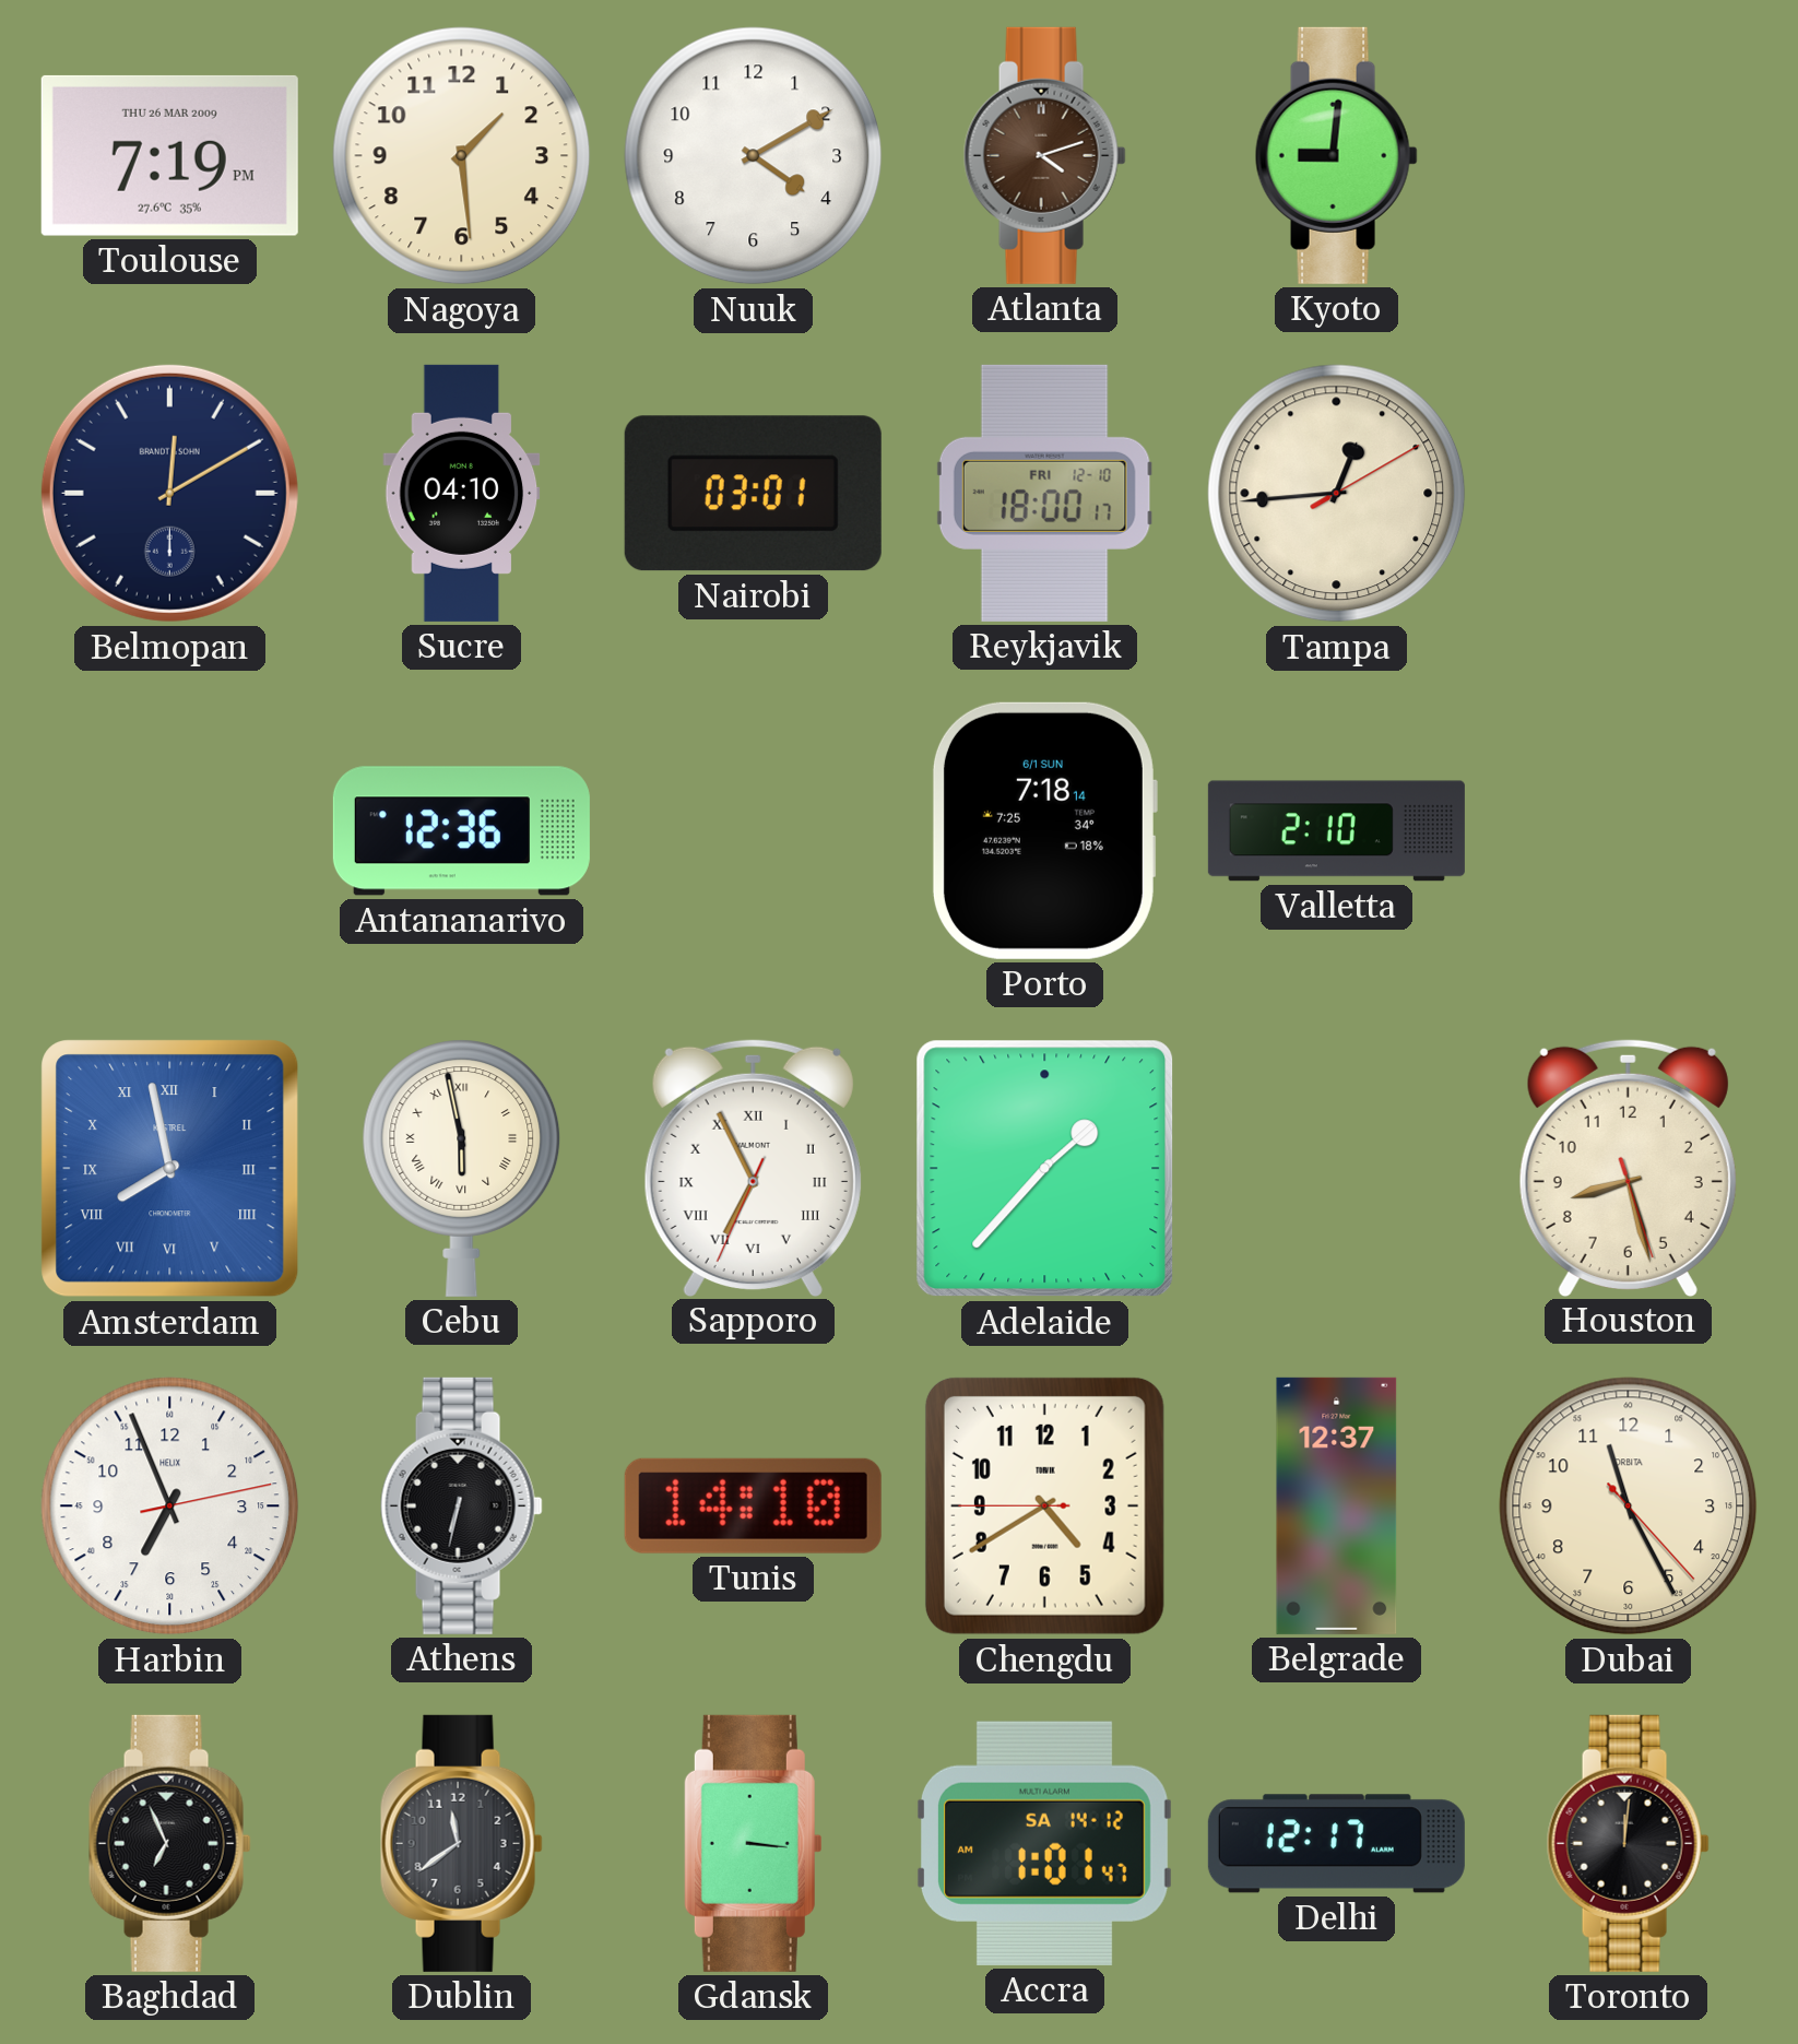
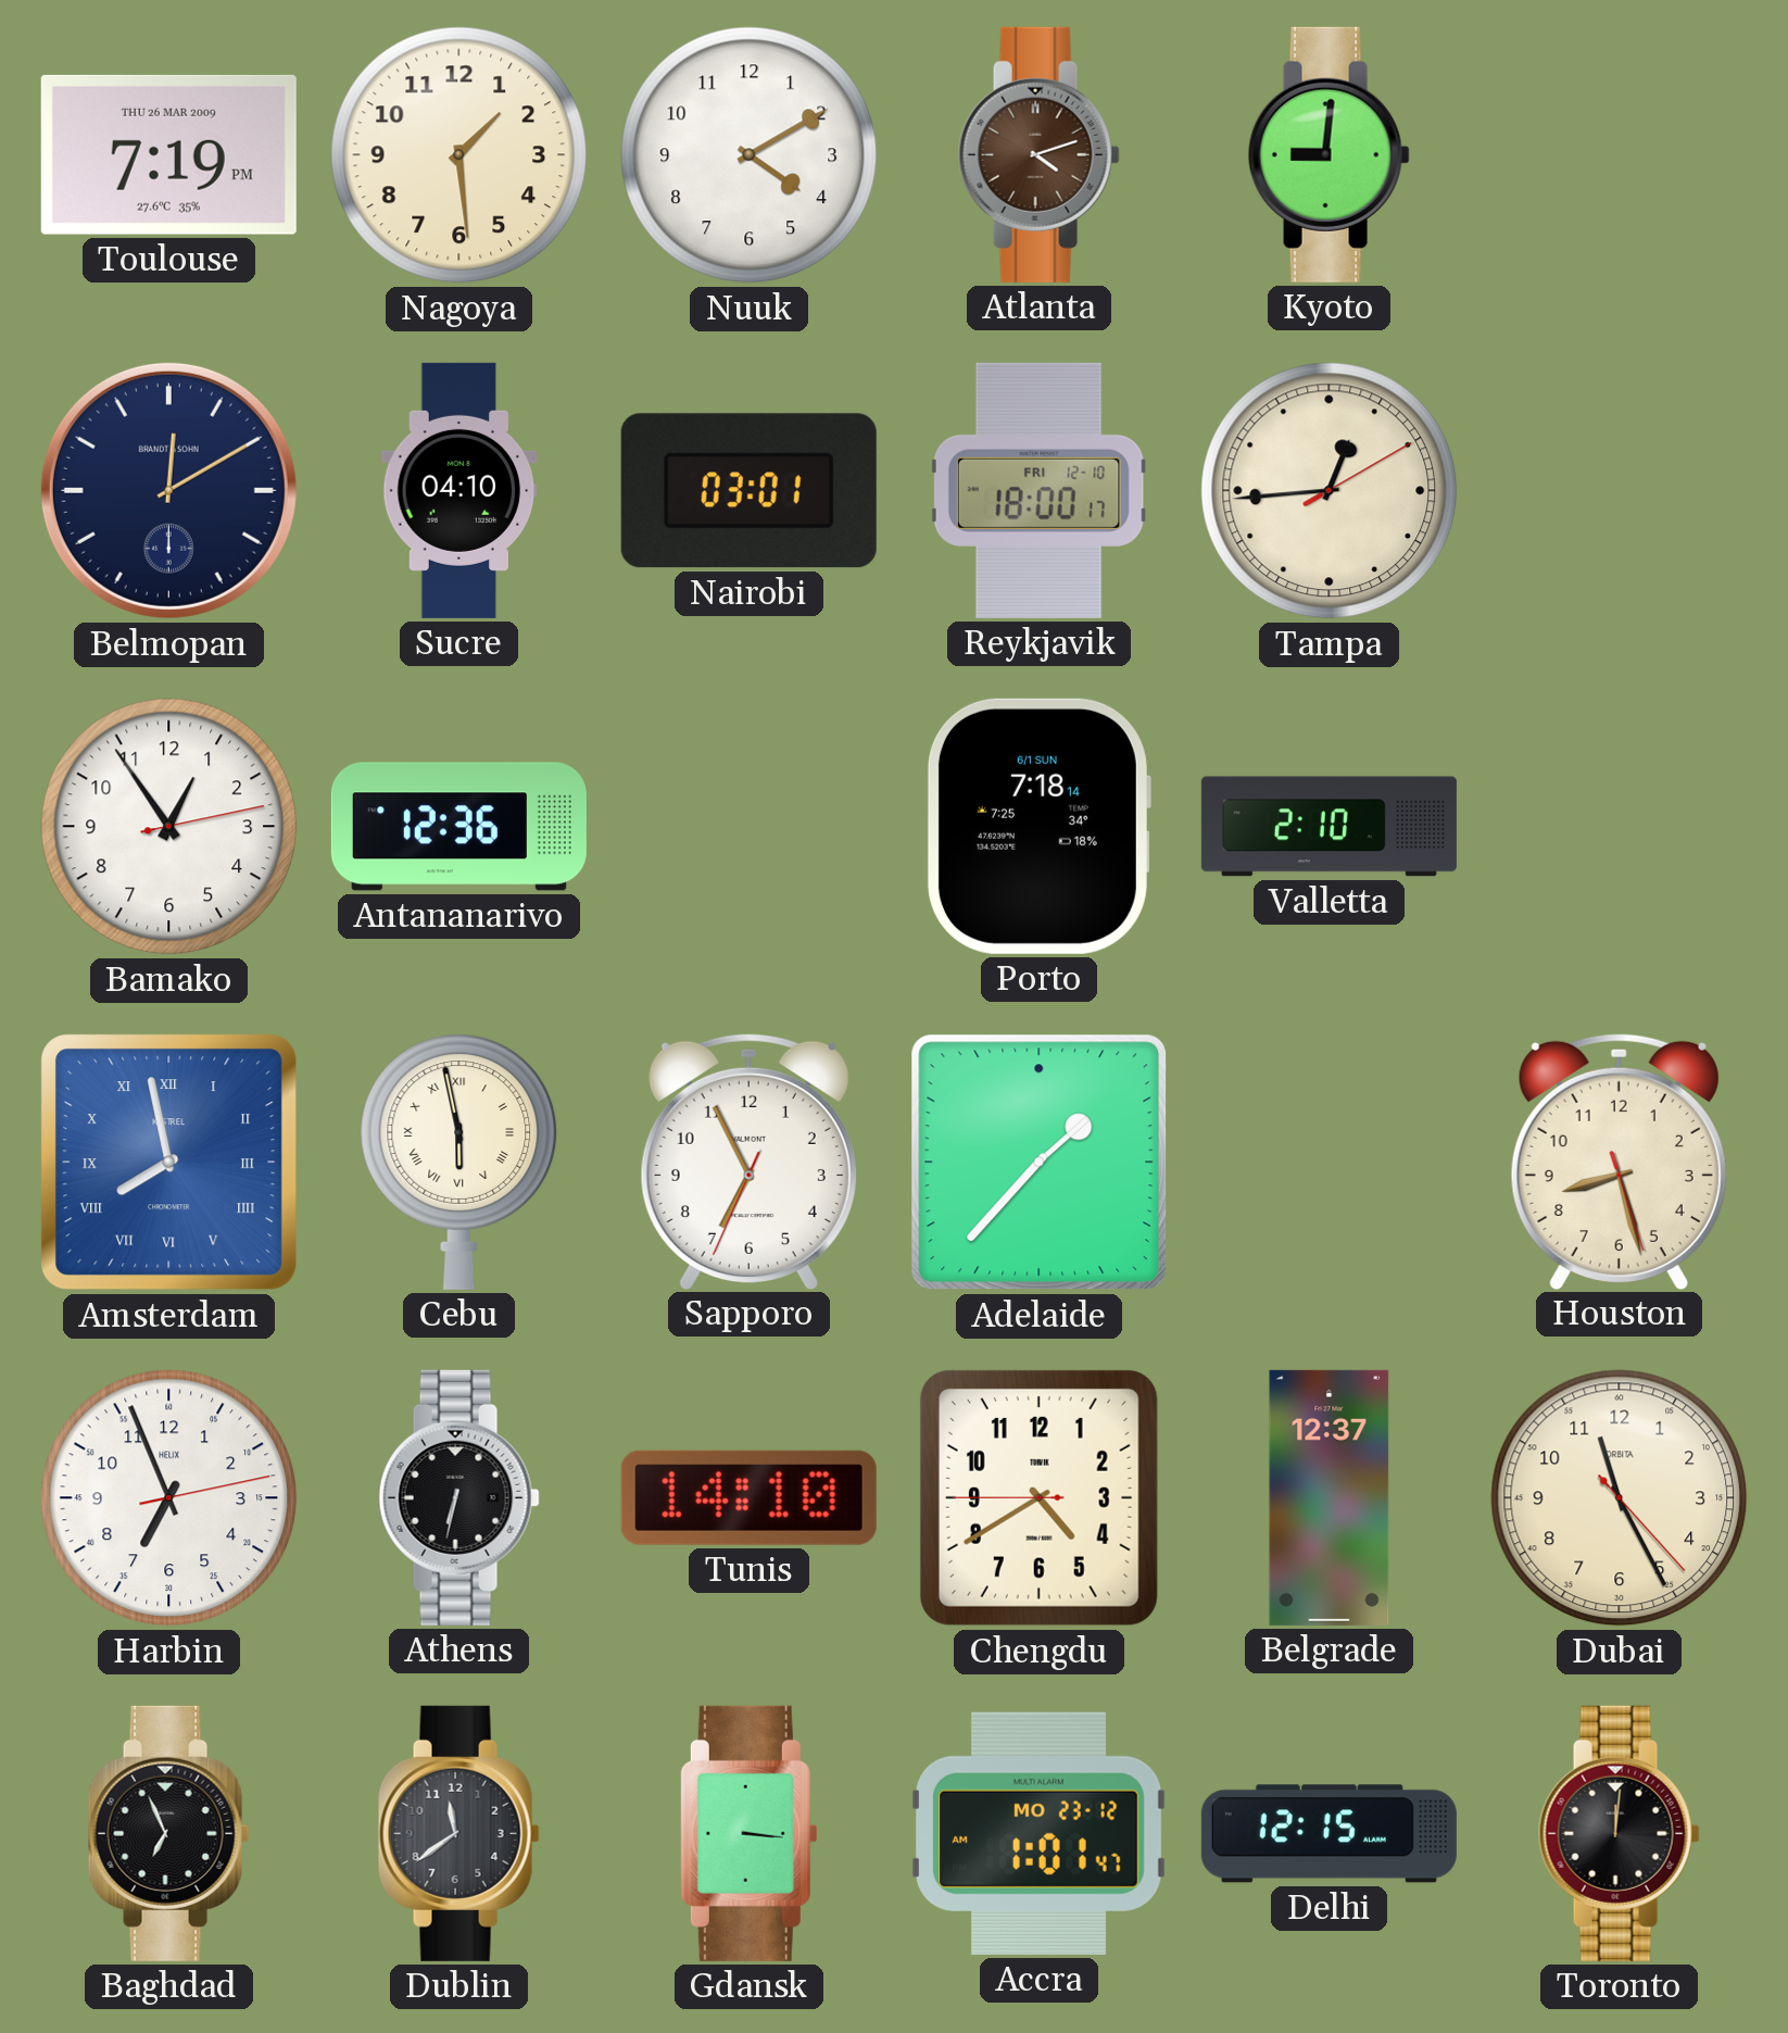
Bamako: none -> 12:54
Sapporo numerals: Roman -> Arabic
Accra date: SA 14-12 -> MO 23-12
Delhi: 12:17 -> 12:15
